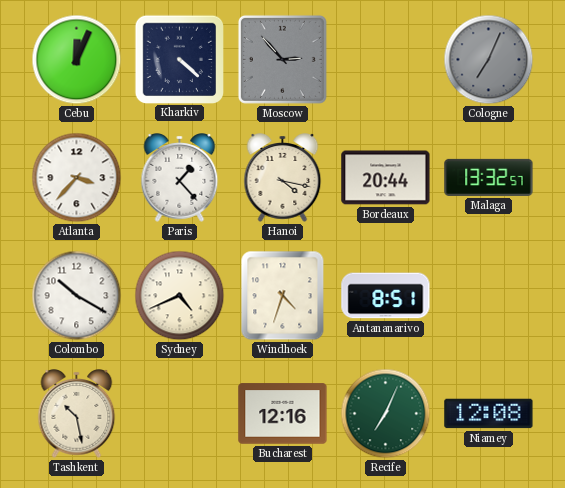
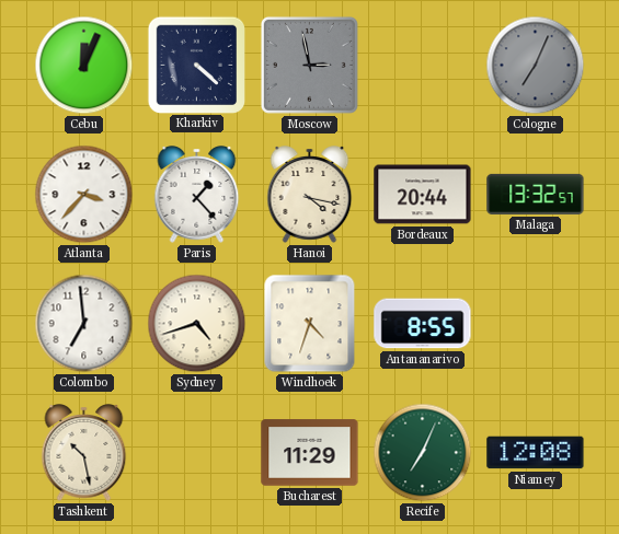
Moscow: 2:53 -> 2:58
Colombo: 10:20 -> 6:59
Sydney: 4:41 -> 4:42
Antananarivo: 8:51 -> 8:55
Bucharest: 12:16 -> 11:29
